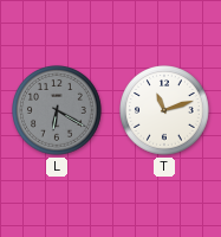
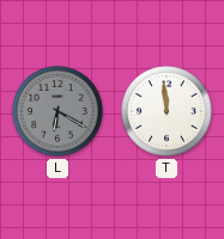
T: 11:12 -> 11:59
